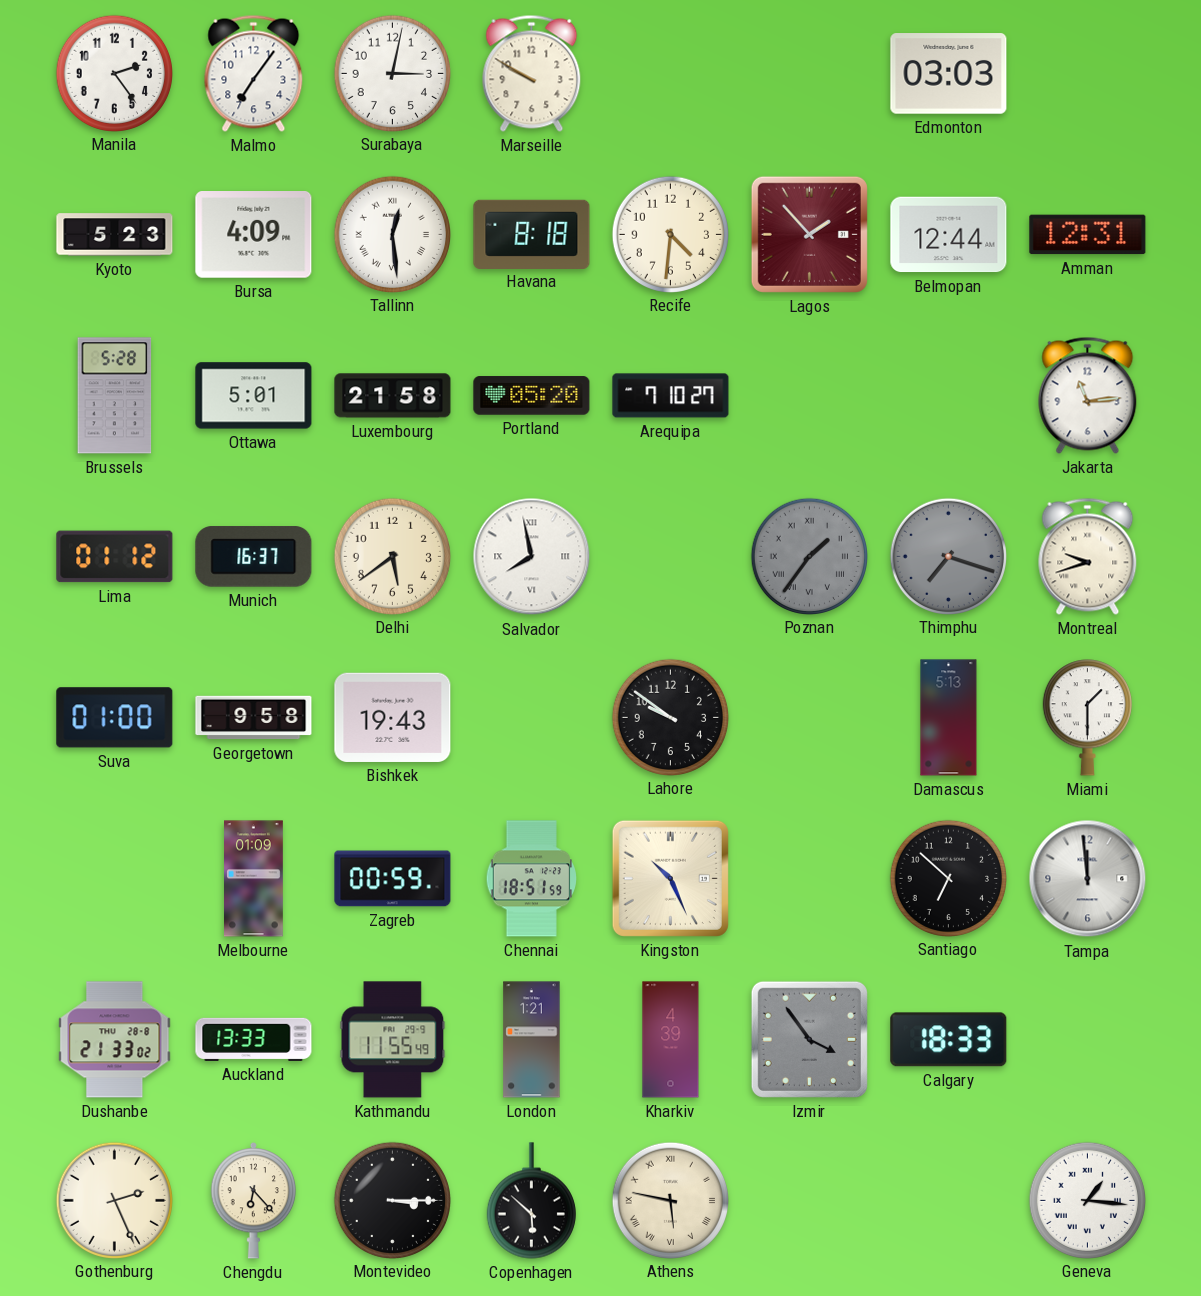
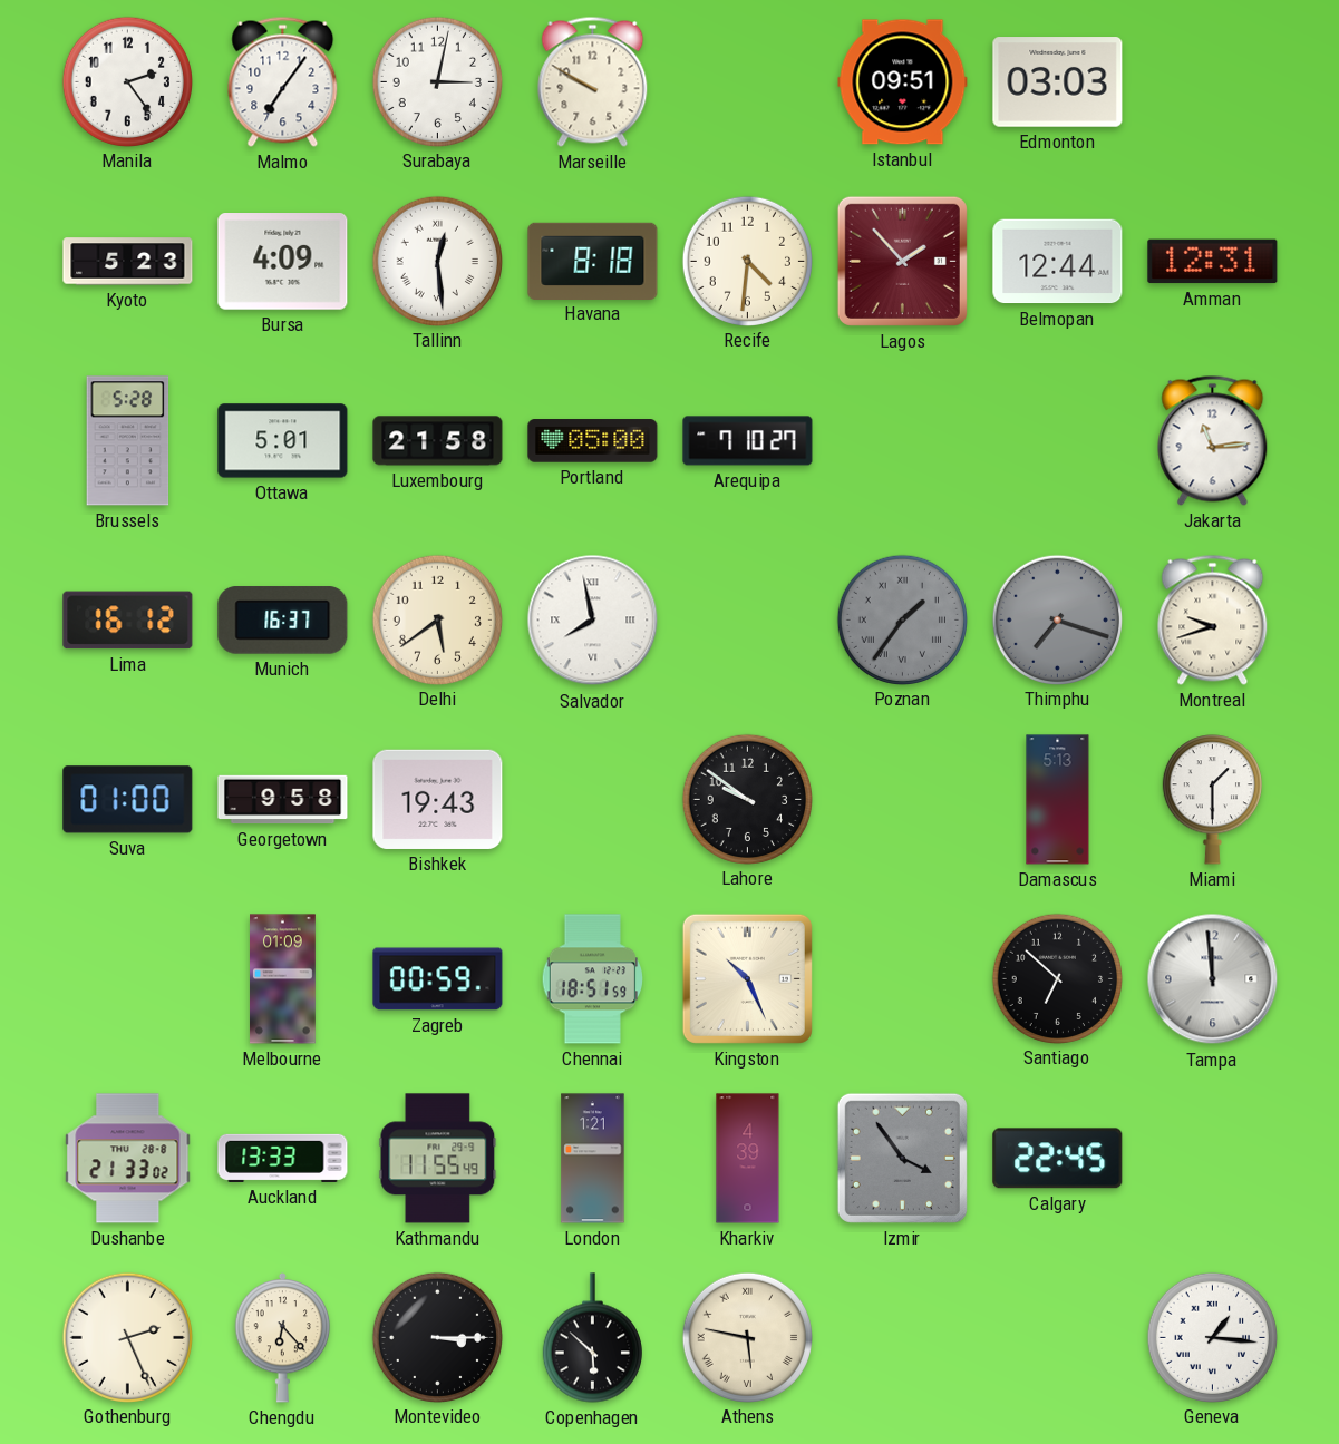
Istanbul: none -> 09:51
Portland: 05:20 -> 05:00
Lima: 01:12 -> 16:12
Calgary: 18:33 -> 22:45
